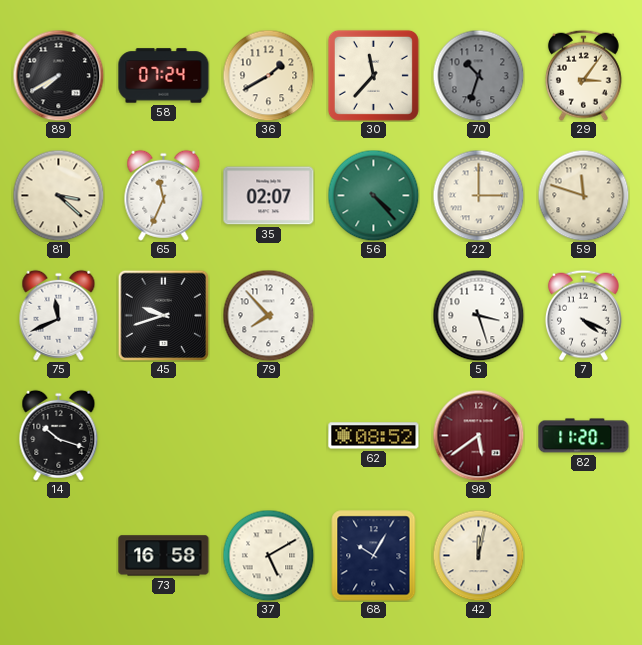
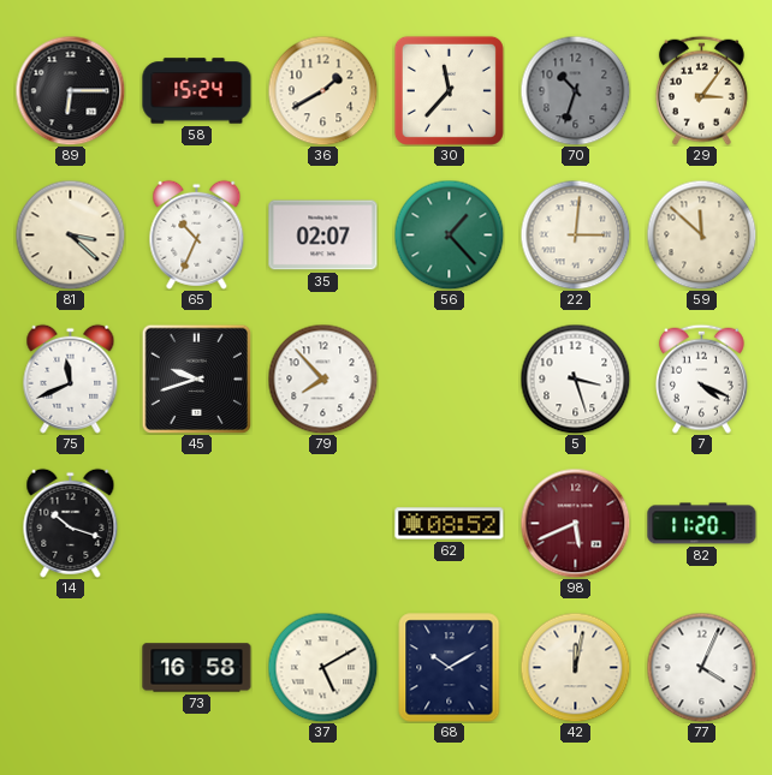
89: 7:40 -> 6:15
58: 07:24 -> 15:24
65: 11:34 -> 10:34
56: 4:23 -> 1:23
22: 3:00 -> 3:01
59: 11:48 -> 11:52
98: 5:39 -> 5:41
68: 10:05 -> 10:10
77: none -> 4:04
